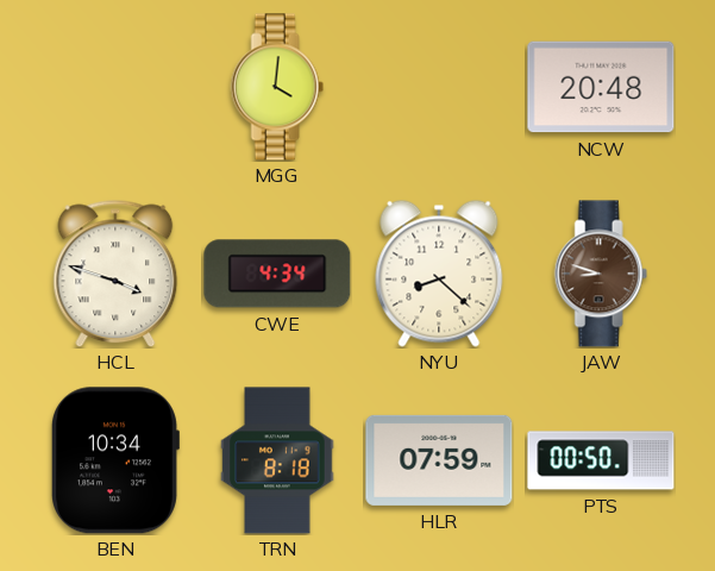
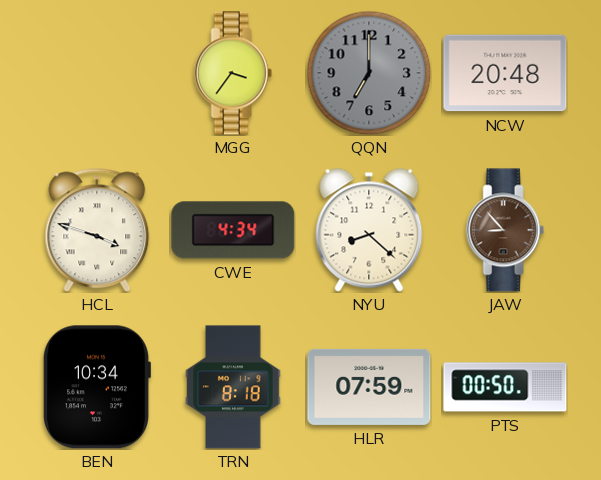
MGG: 4:01 -> 3:36
QQN: none -> 7:00
JAW: 8:48 -> 8:53
